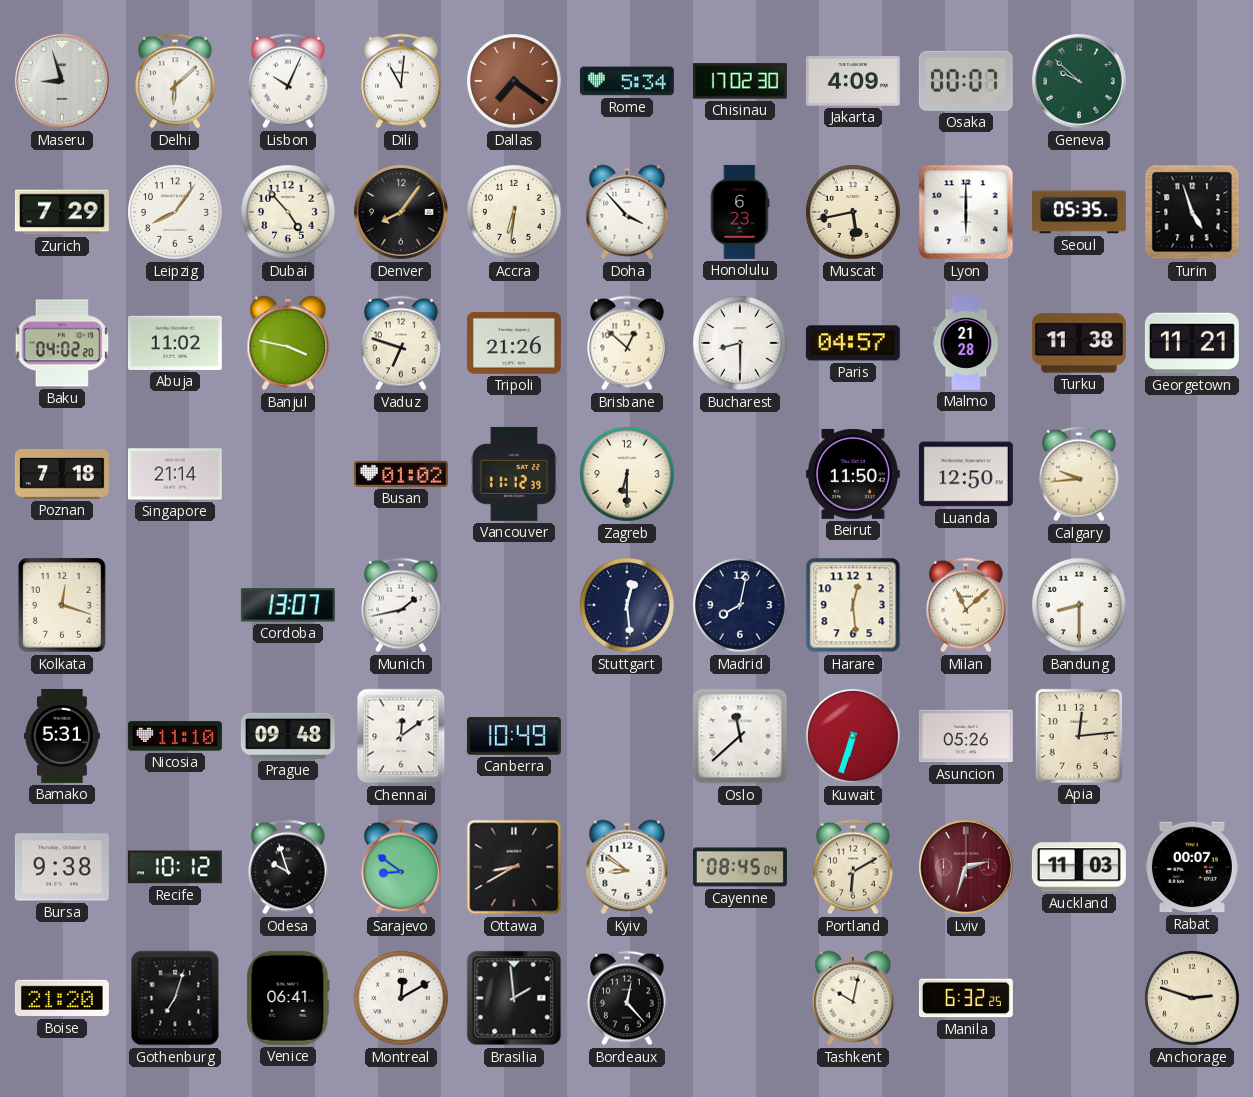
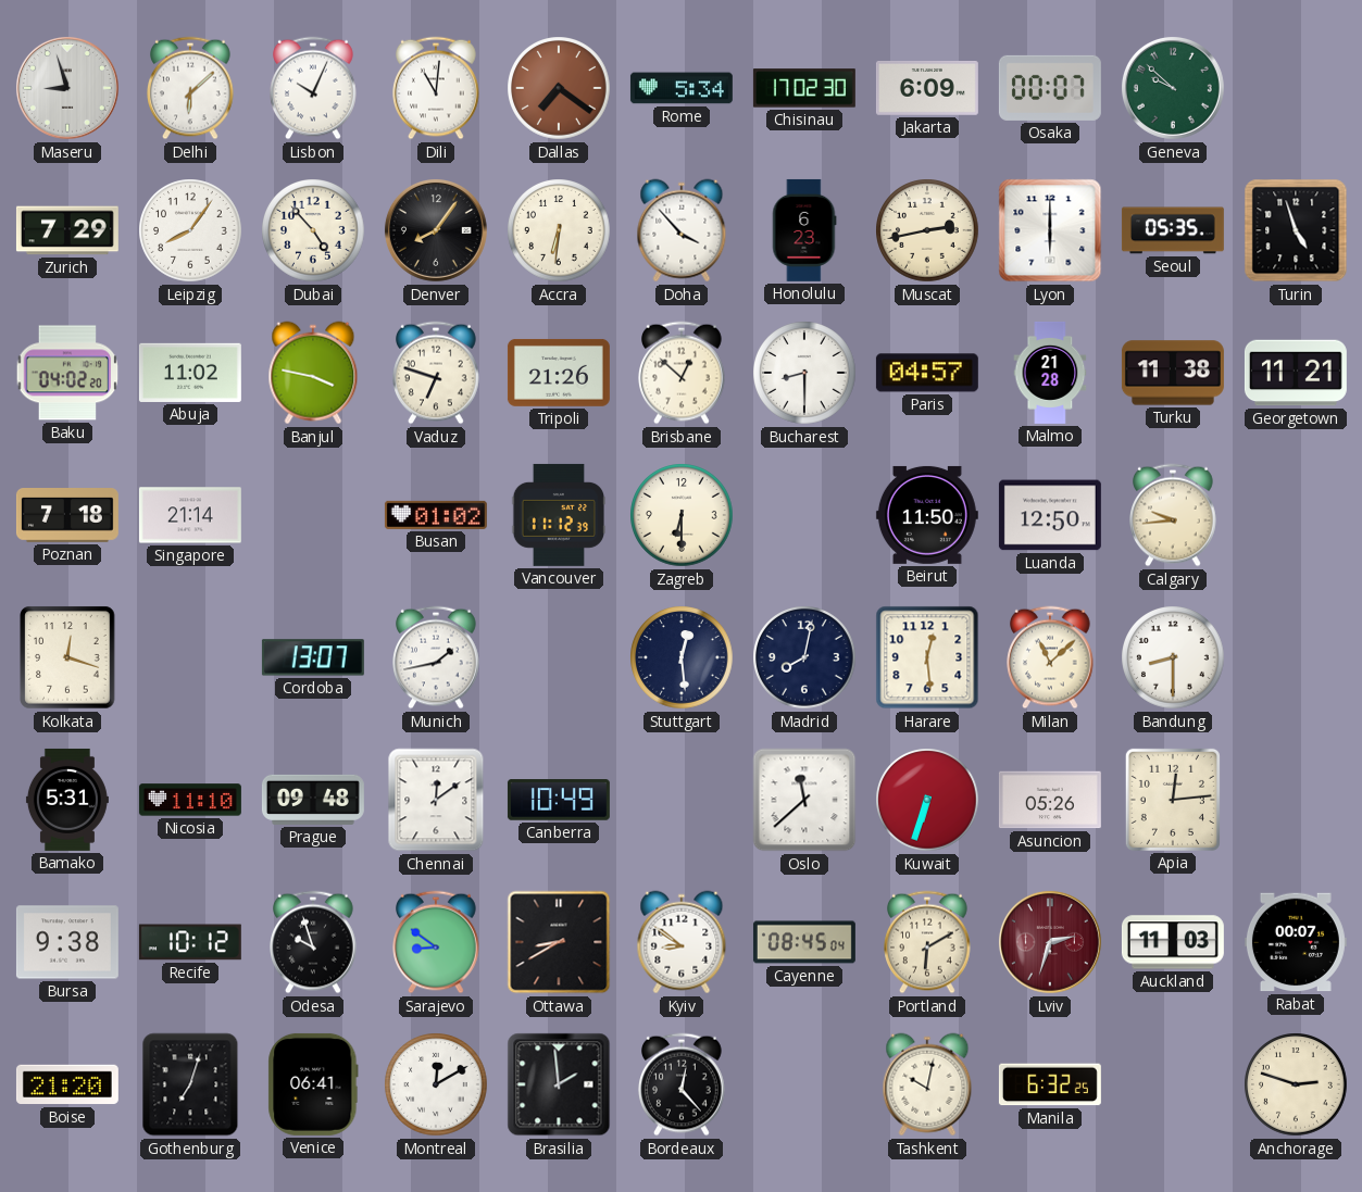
Jakarta: 4:09 -> 6:09
Muscat: 5:43 -> 2:43
